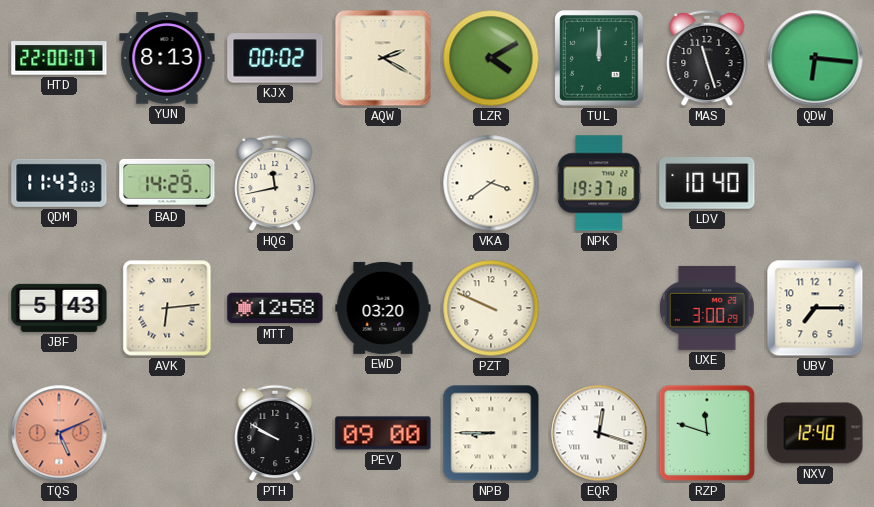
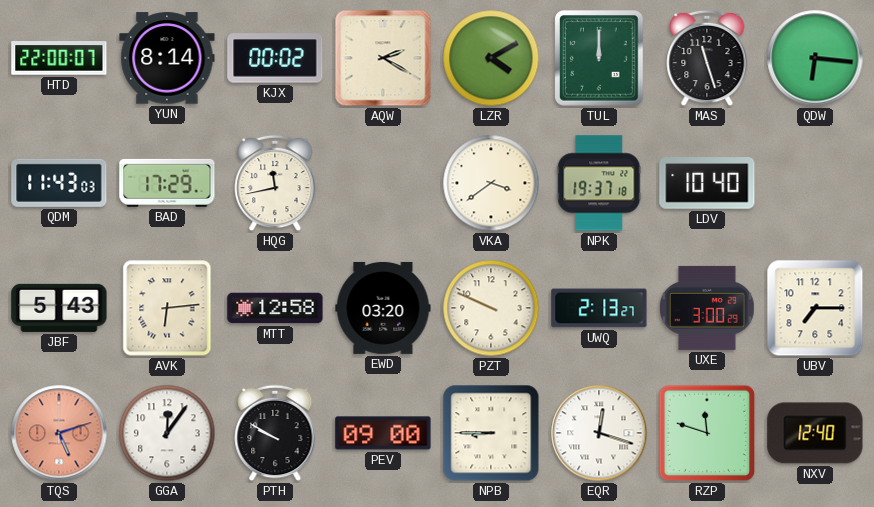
YUN: 8:13 -> 8:14
BAD: 14:29 -> 17:29
UWQ: none -> 2:13
TQS: 5:11 -> 5:12
GGA: none -> 12:06
